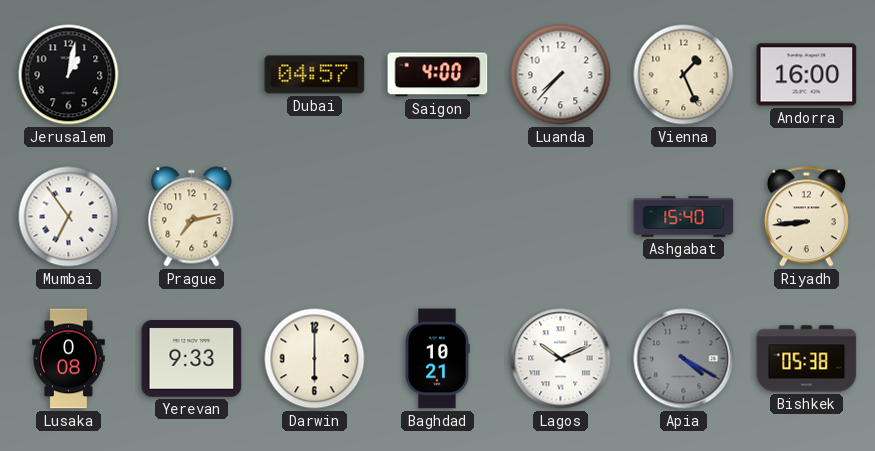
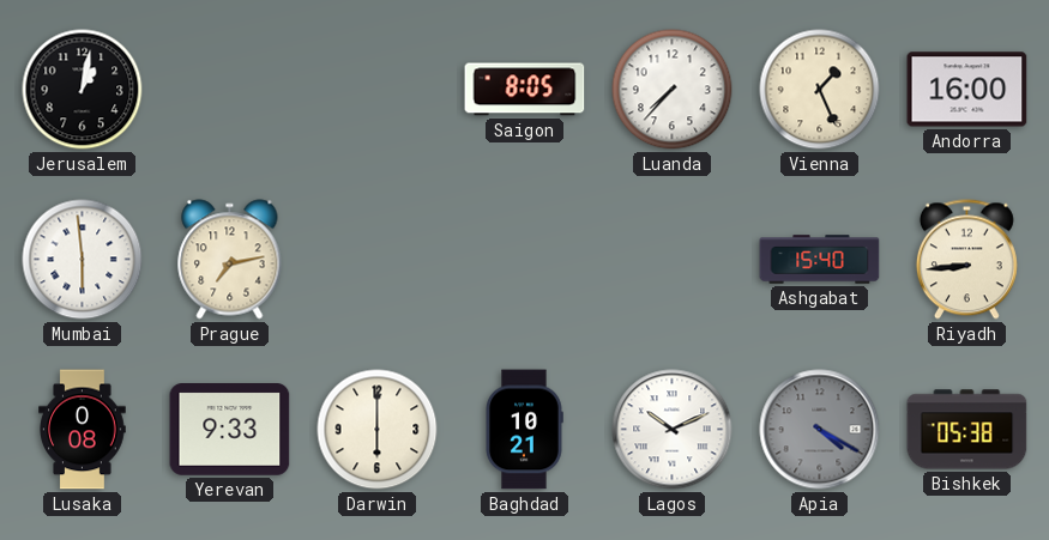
Dubai: 04:57 -> none
Saigon: 4:00 -> 8:05
Mumbai: 6:54 -> 5:59
